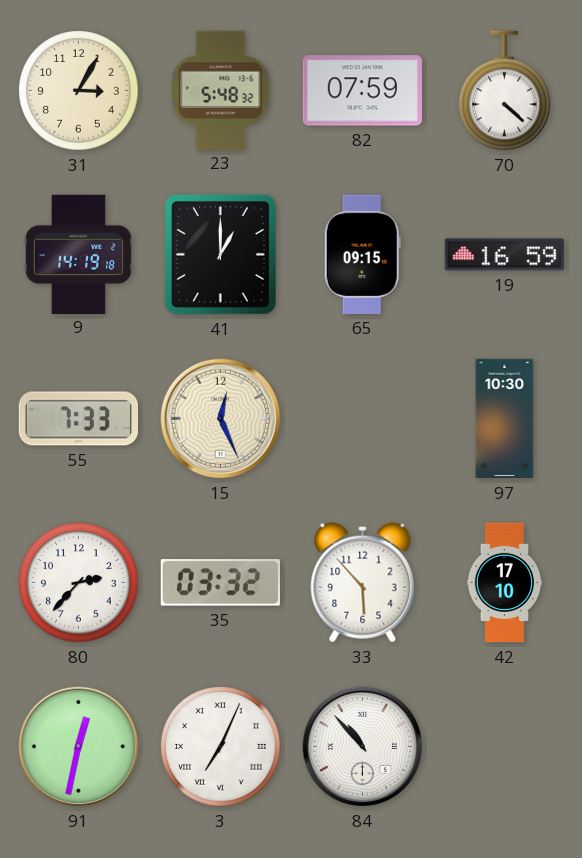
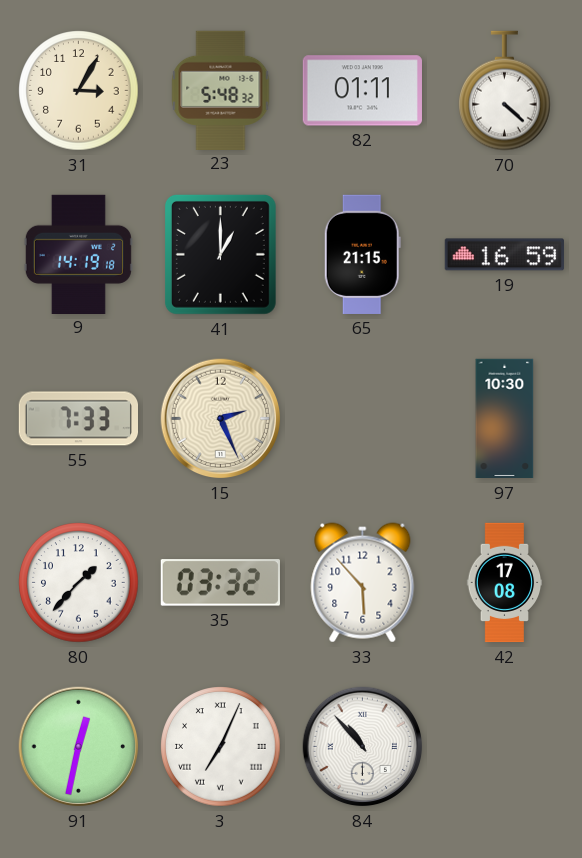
82: 07:59 -> 01:11
65: 09:15 -> 21:15
15: 12:26 -> 2:26
80: 2:37 -> 1:37
42: 17:10 -> 17:08
